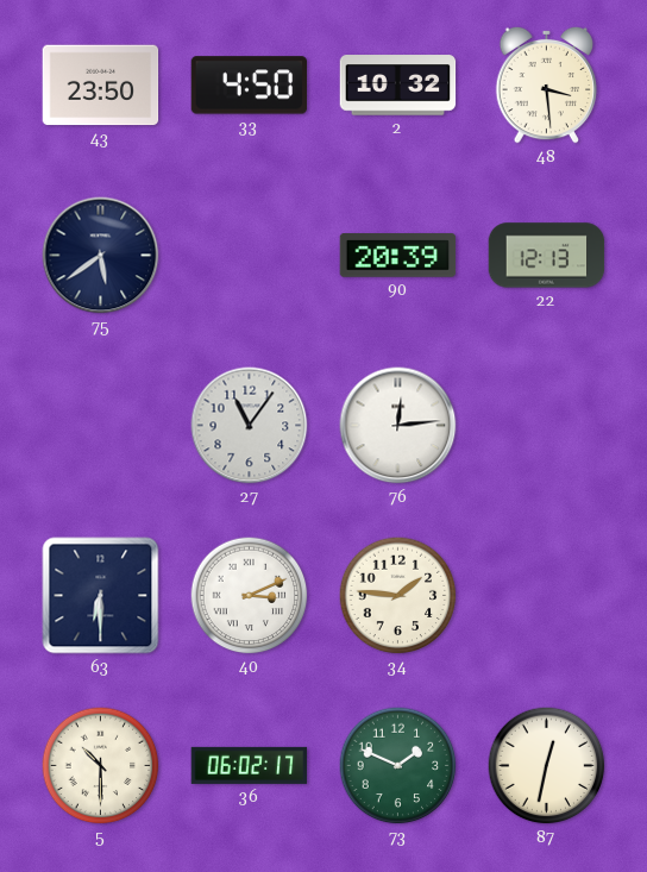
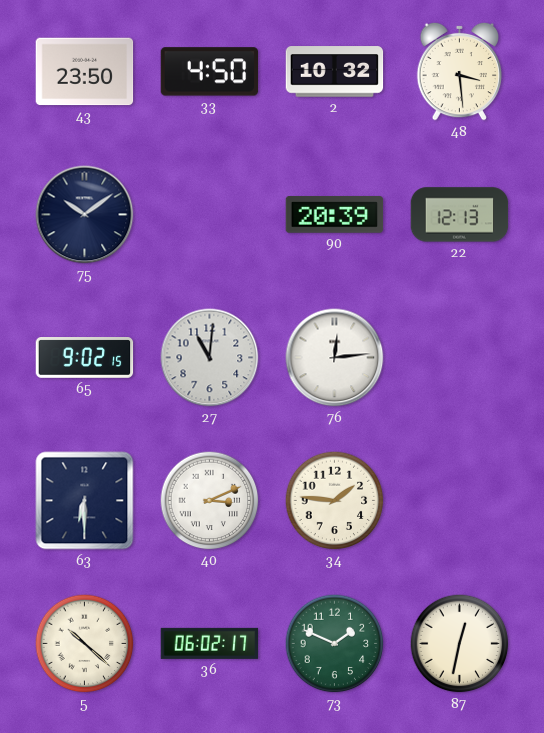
75: 5:39 -> 10:09
65: none -> 9:02
27: 11:06 -> 11:01
5: 10:30 -> 10:22
